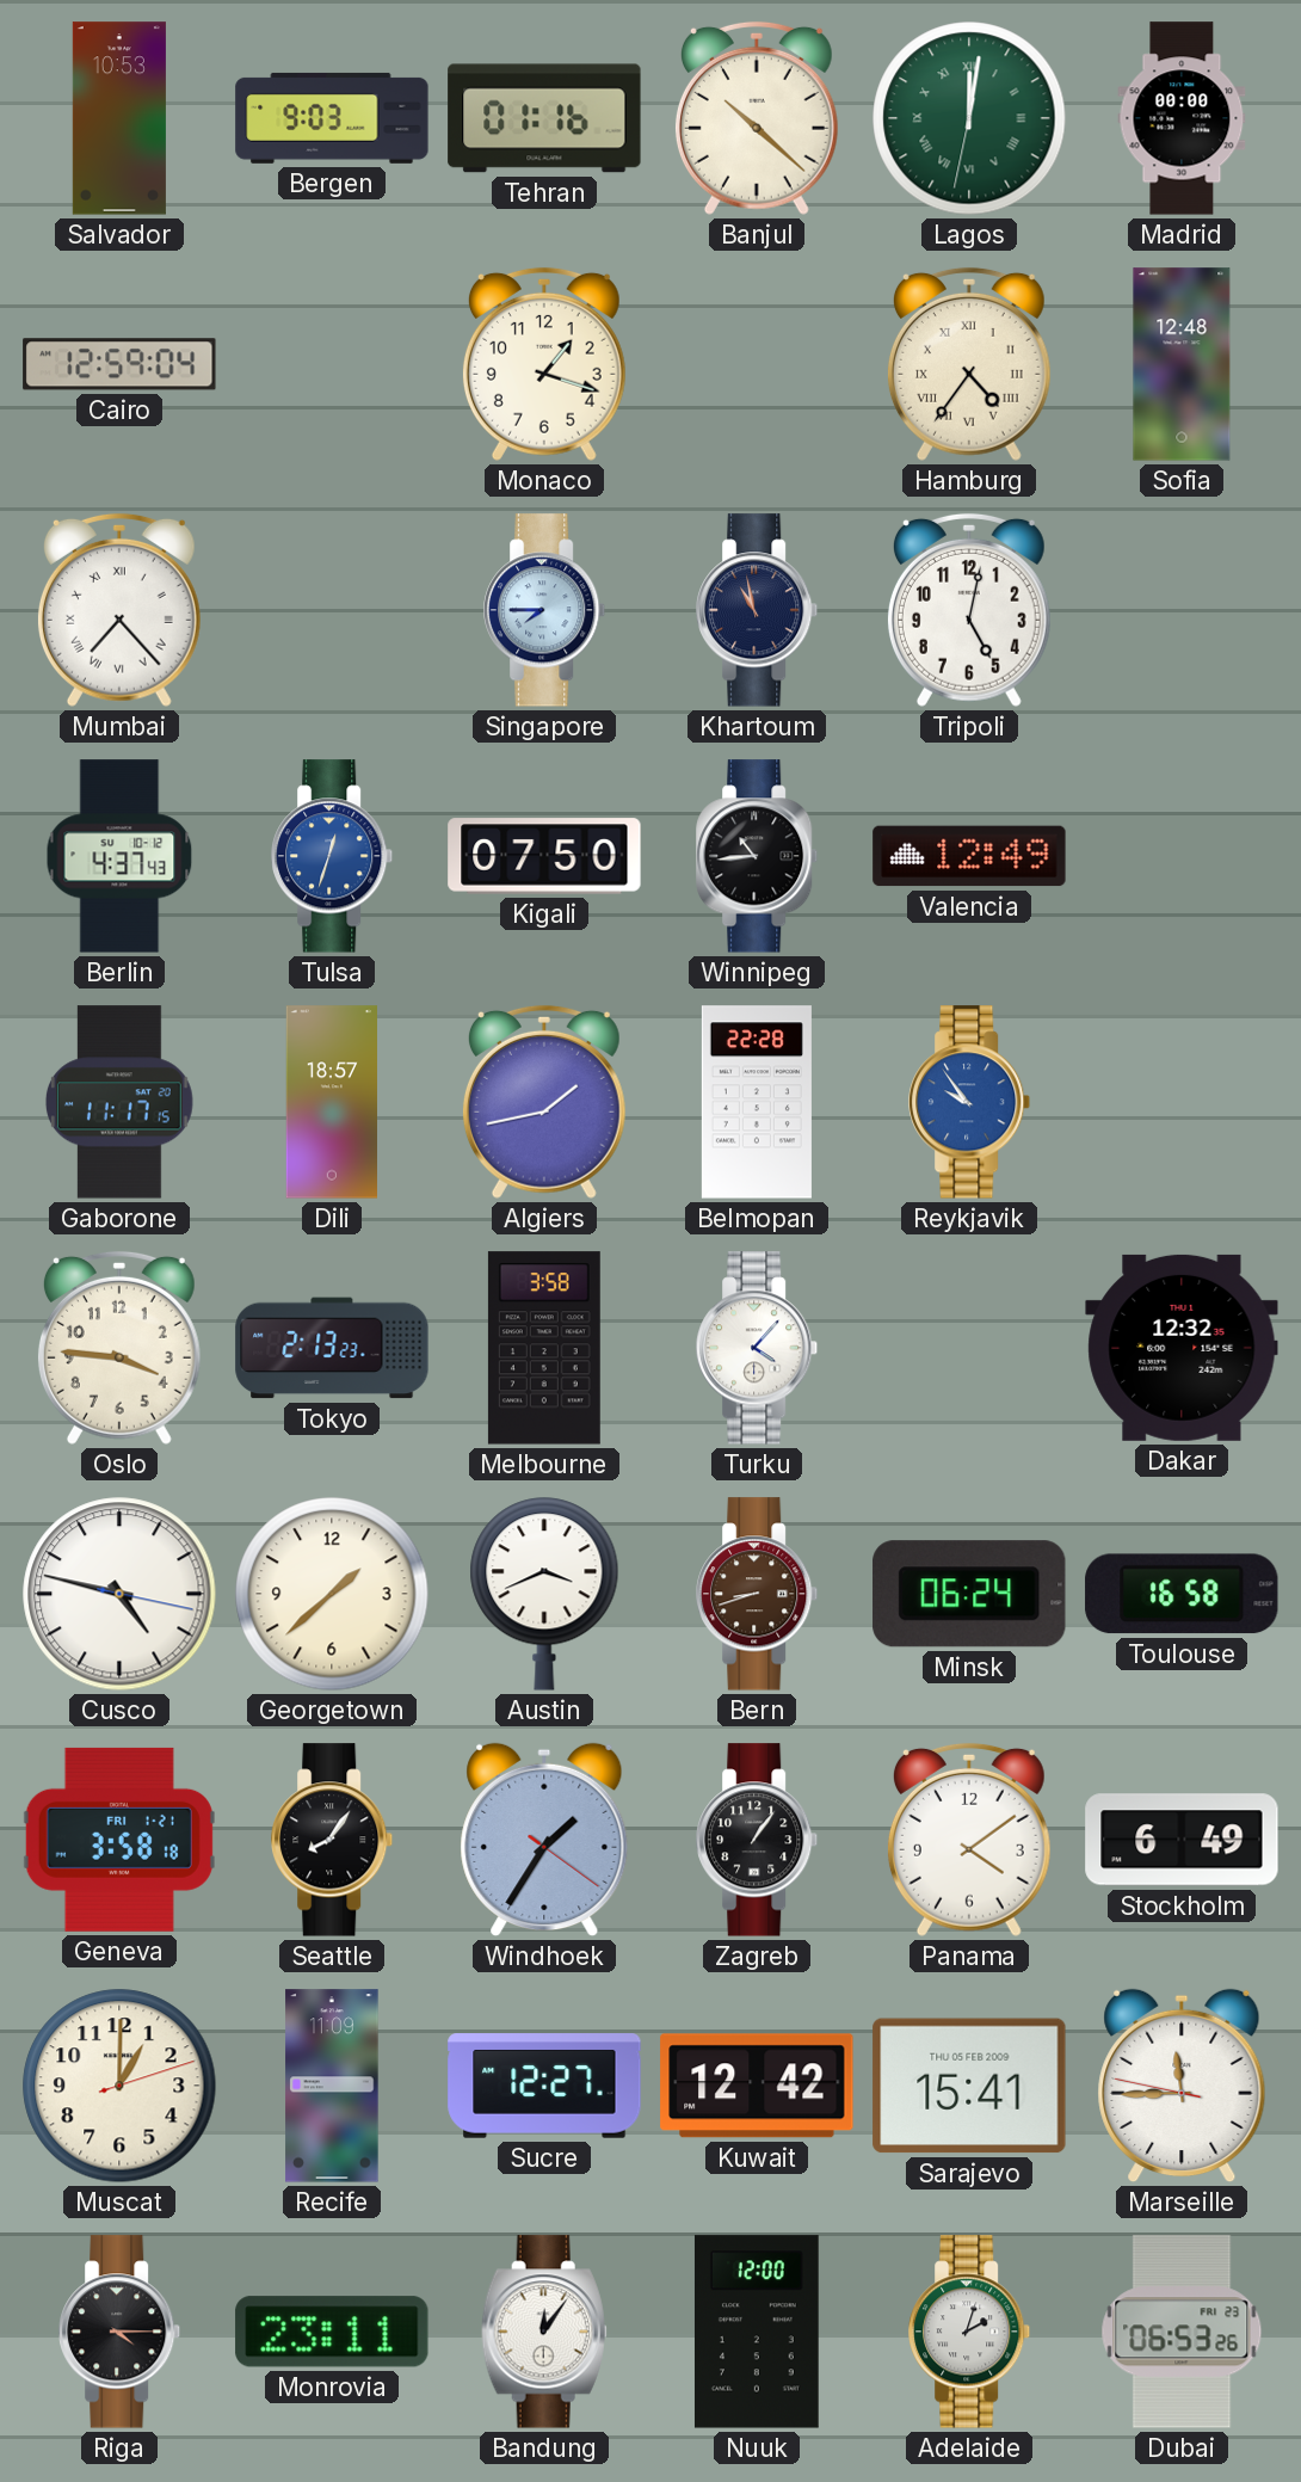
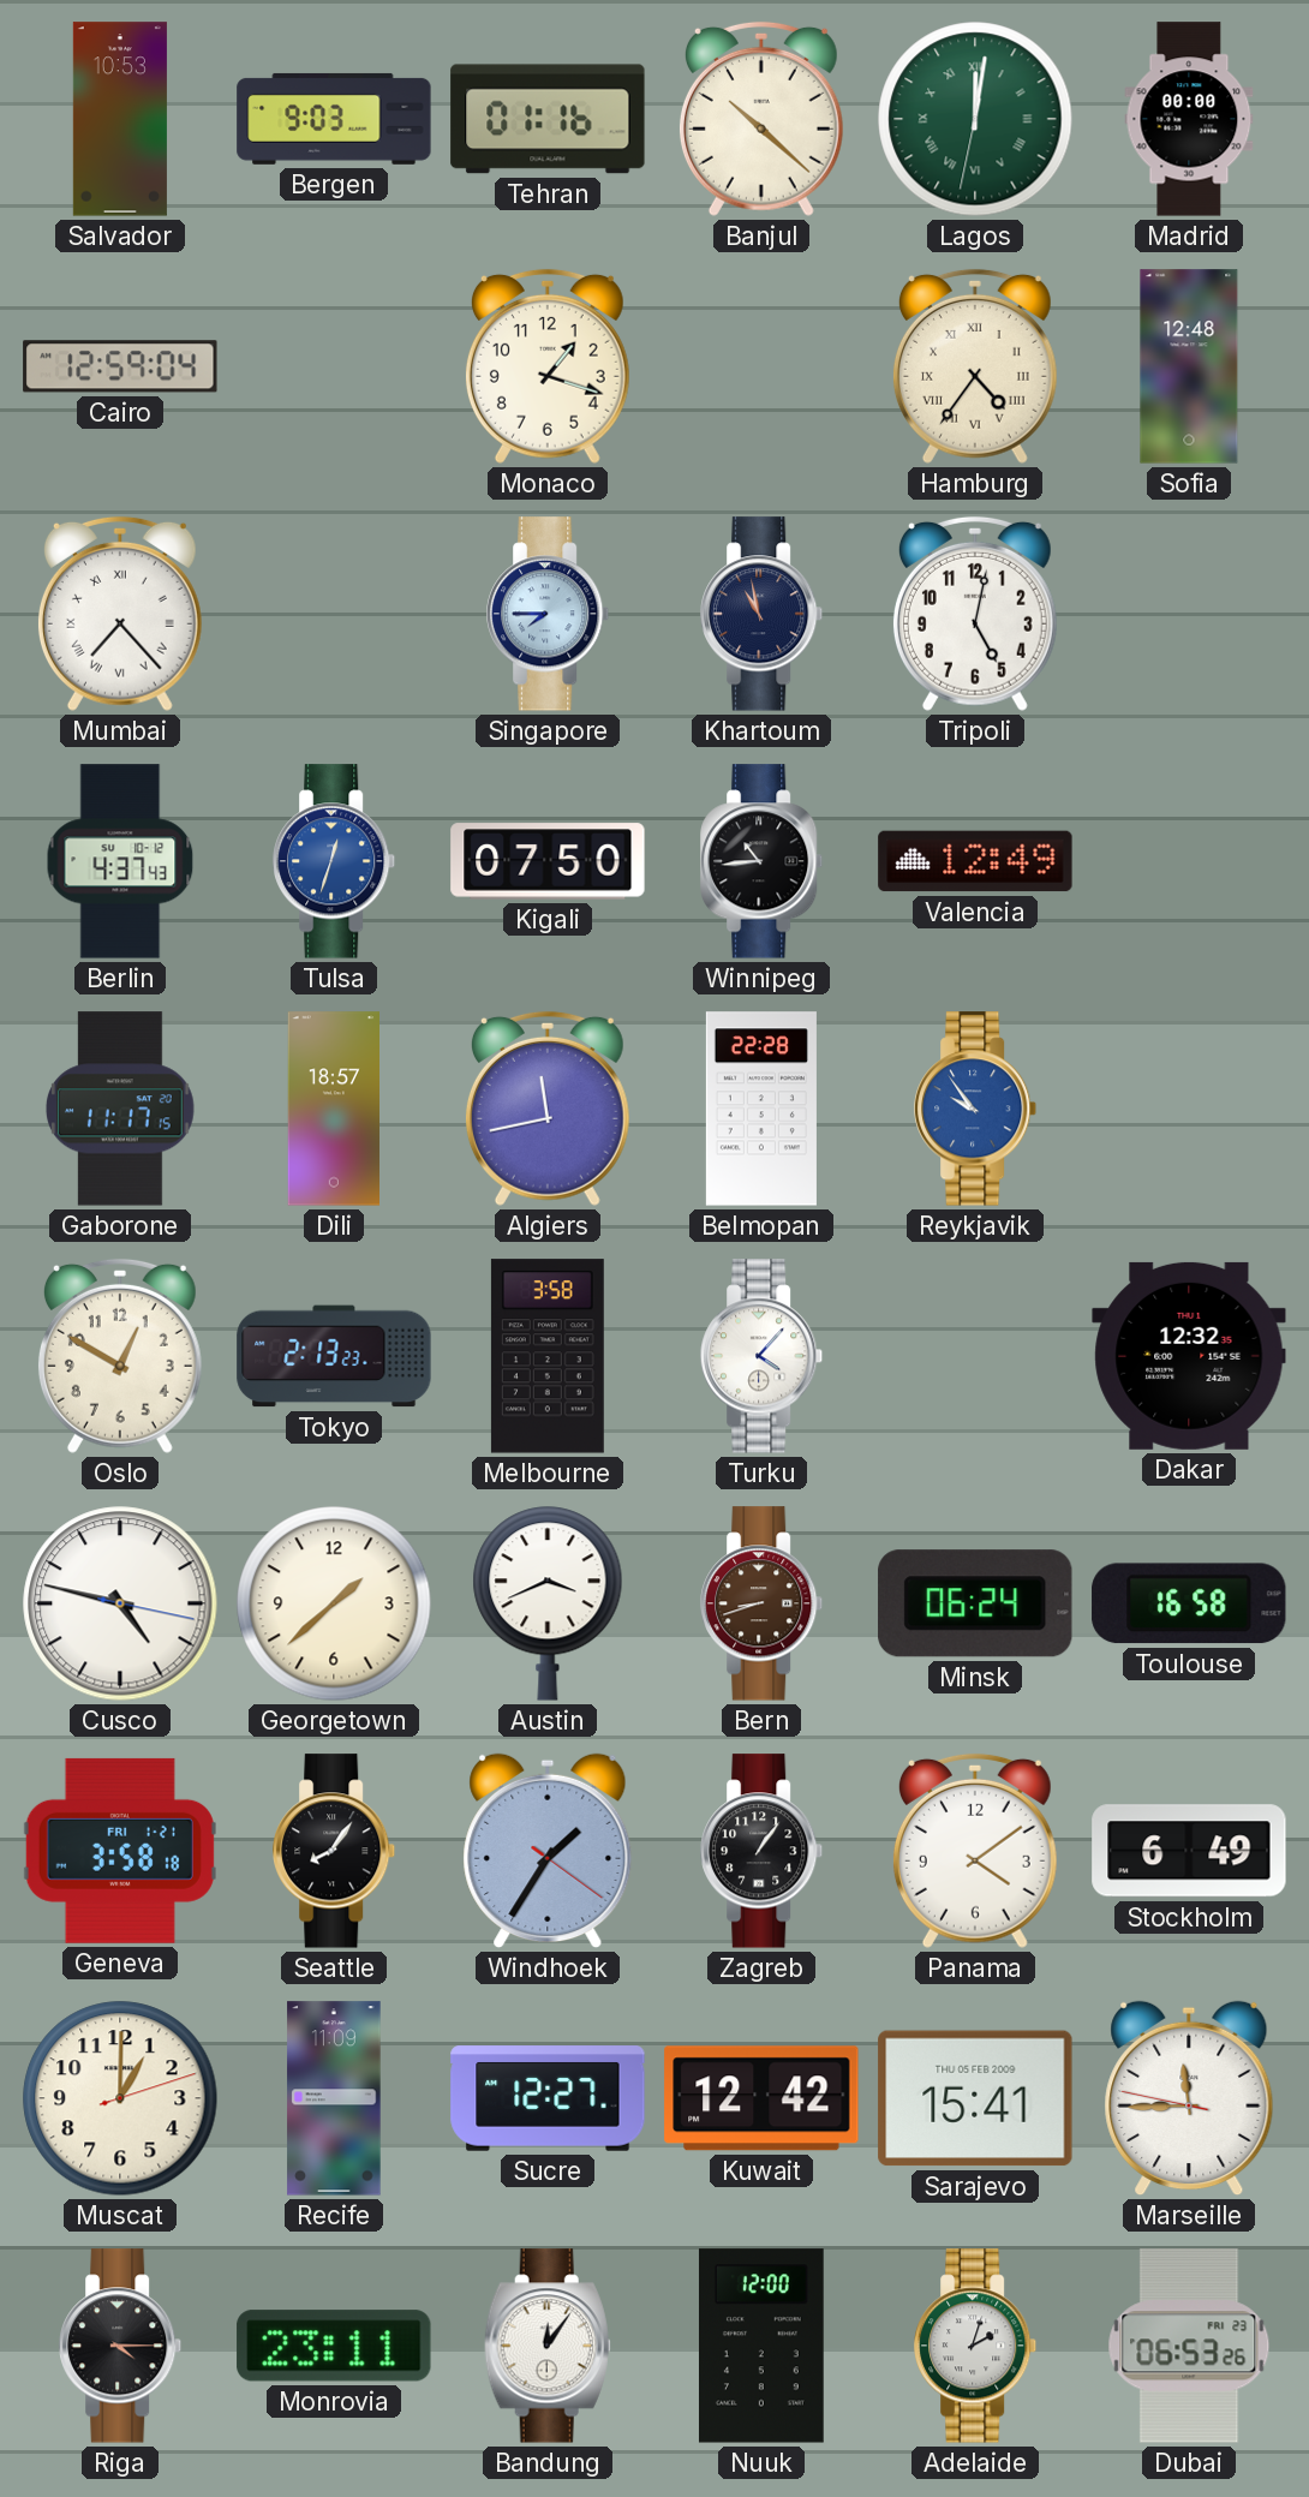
Algiers: 1:43 -> 11:43
Oslo: 3:46 -> 12:50
